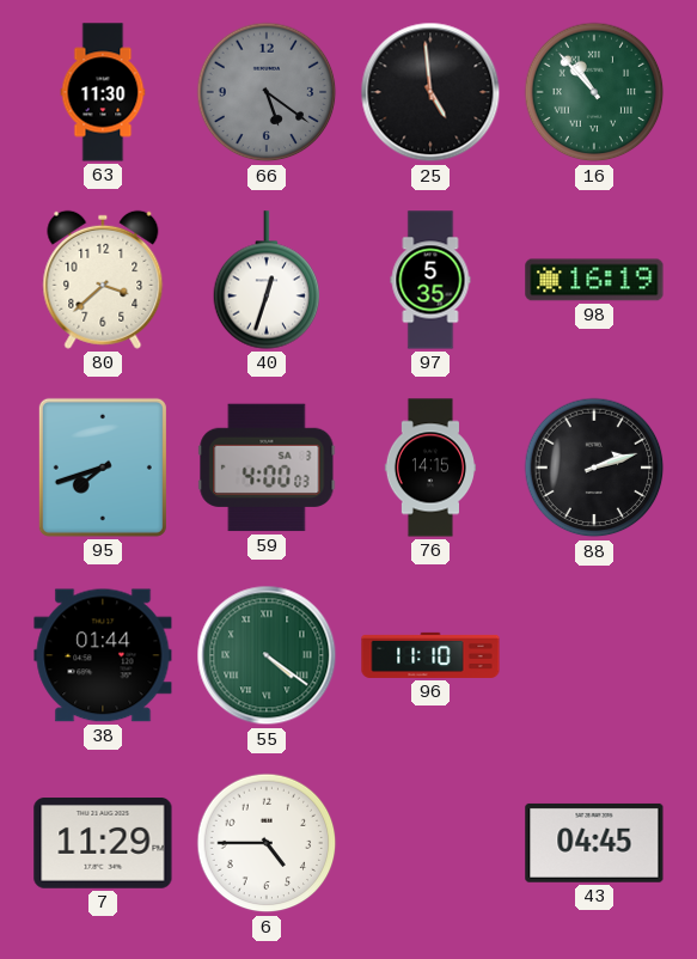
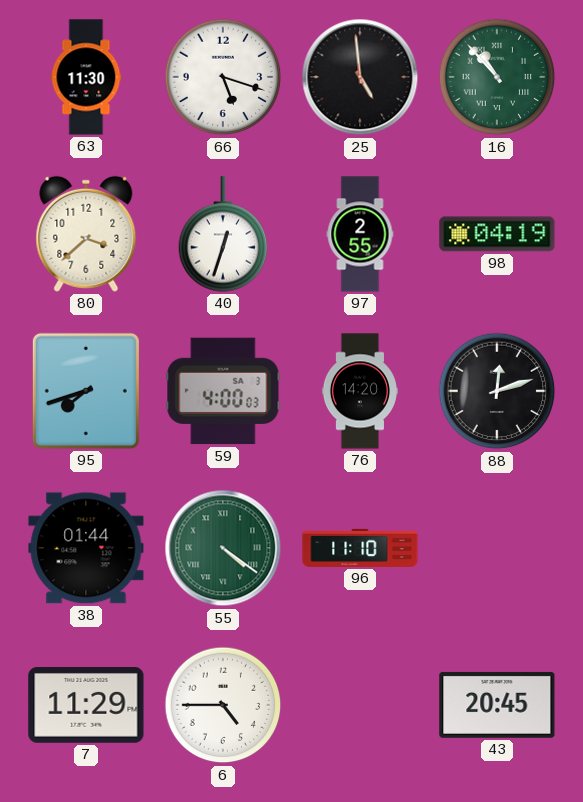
66: 5:21 -> 5:18
66 dial: grey -> white
97: 5:35 -> 2:55
98: 16:19 -> 04:19
76: 14:15 -> 14:20
88: 2:12 -> 12:12
43: 04:45 -> 20:45
